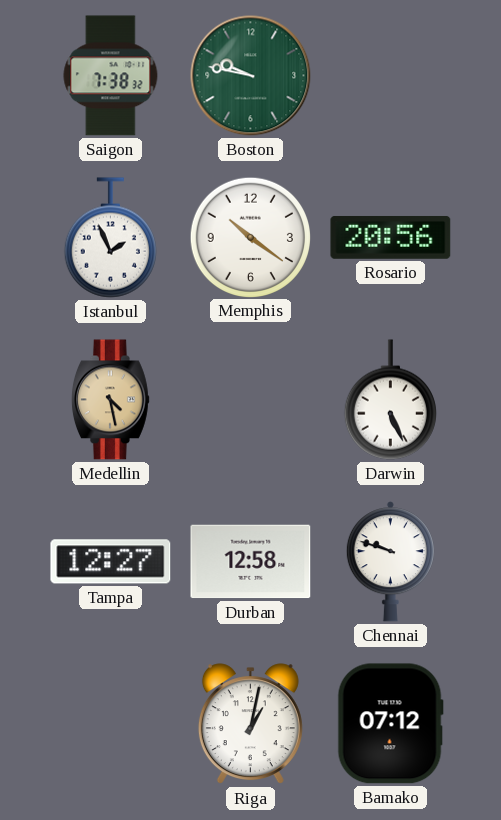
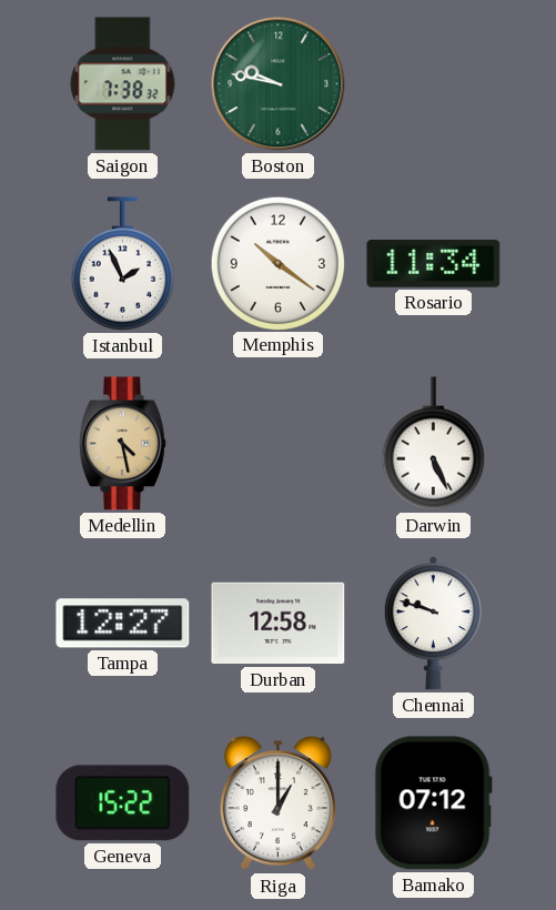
Rosario: 20:56 -> 11:34
Geneva: none -> 15:22
Riga: 1:02 -> 1:00
